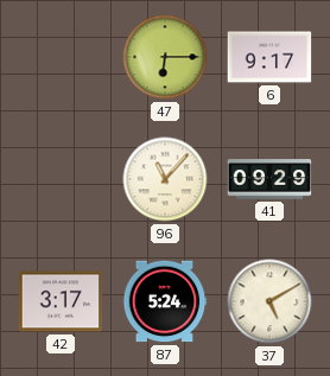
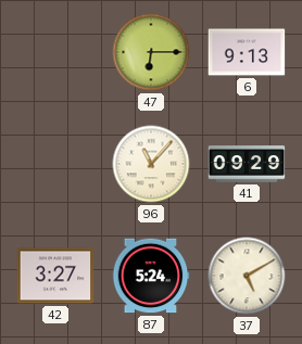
6: 9:17 -> 9:13
42: 3:17 -> 3:27
